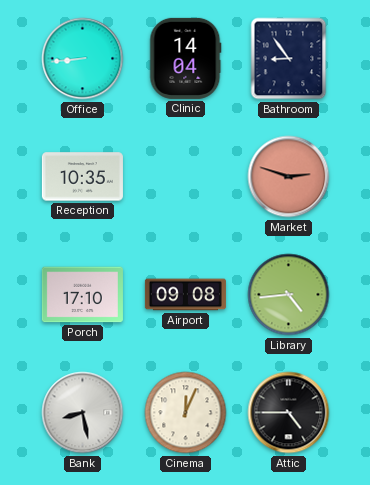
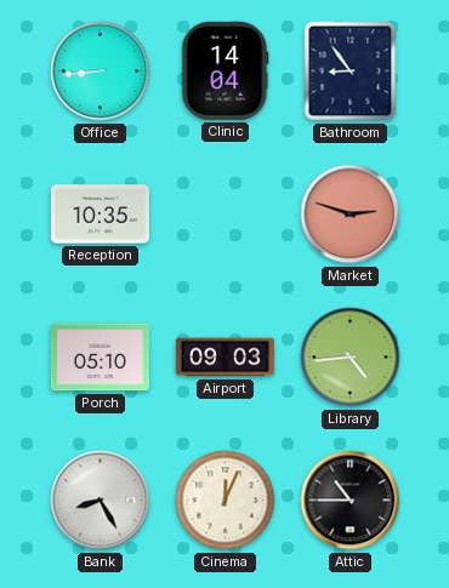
Porch: 17:10 -> 05:10
Airport: 09:08 -> 09:03
Bank: 8:28 -> 8:25
Attic: 4:45 -> 10:45
